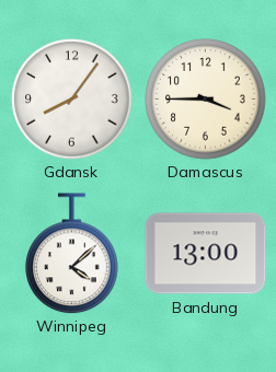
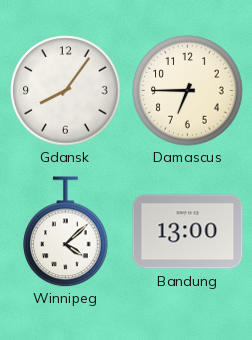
Damascus: 3:45 -> 6:45
